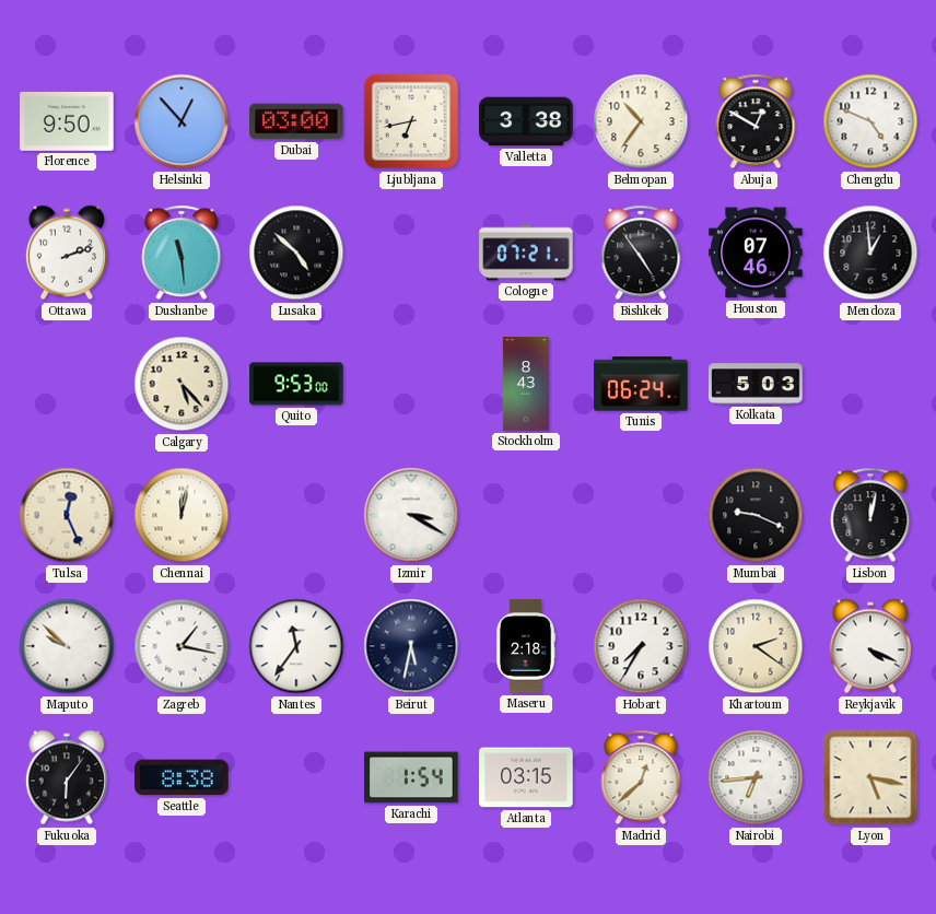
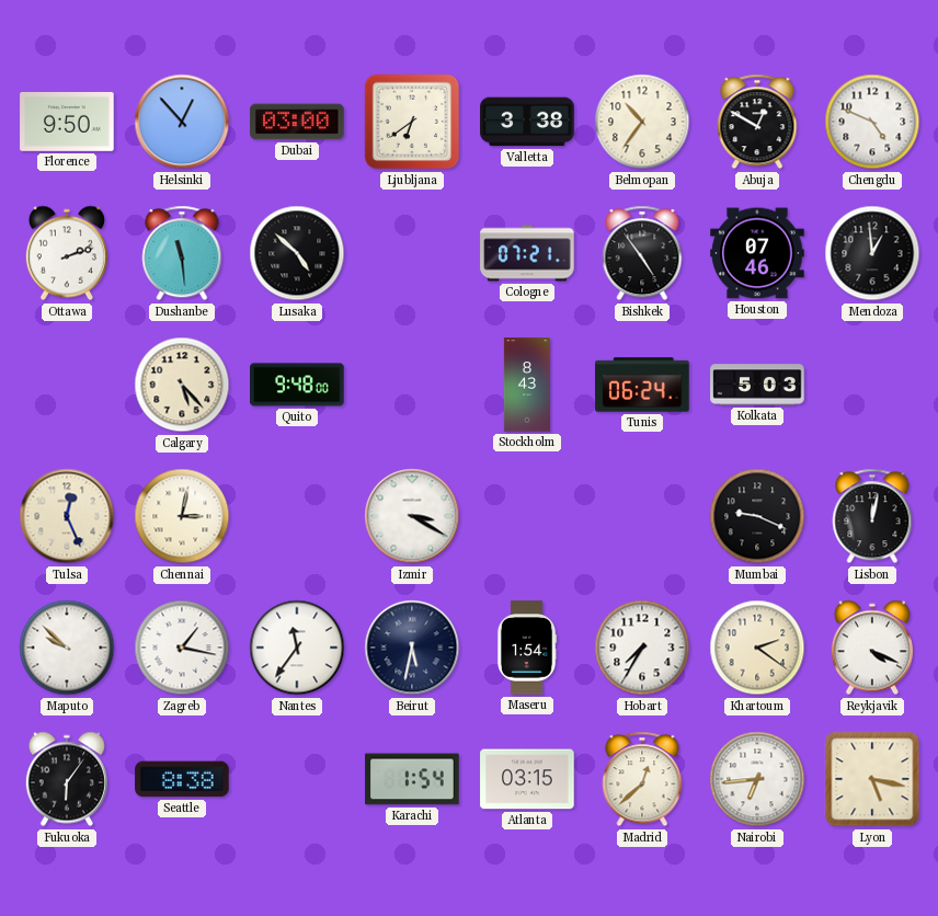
Ljubljana: 6:43 -> 6:39
Quito: 9:53 -> 9:48
Chennai: 12:02 -> 3:02
Maseru: 2:18 -> 1:54
